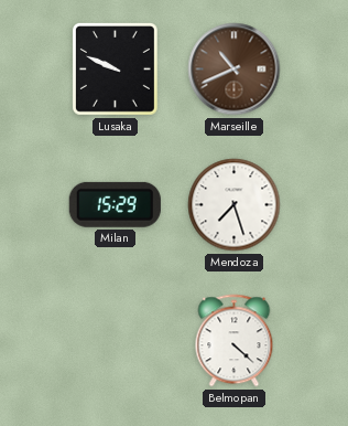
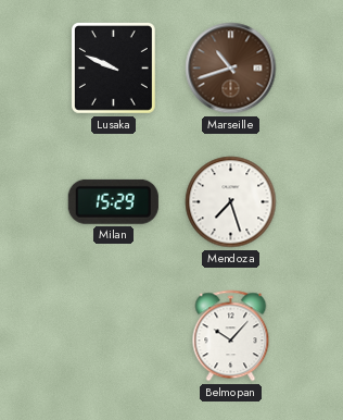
Marseille: 10:41 -> 10:42
Belmopan: 4:22 -> 10:07
